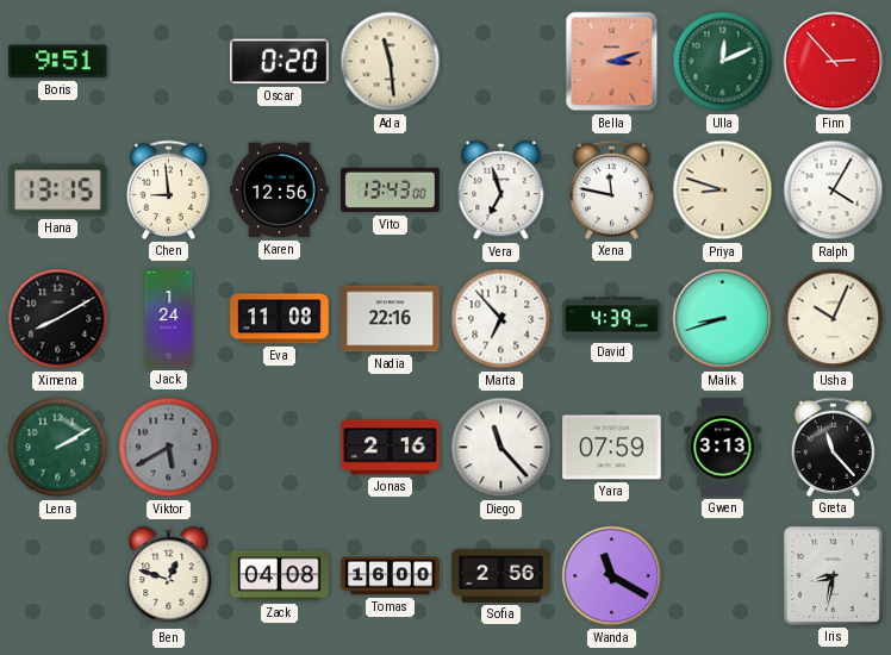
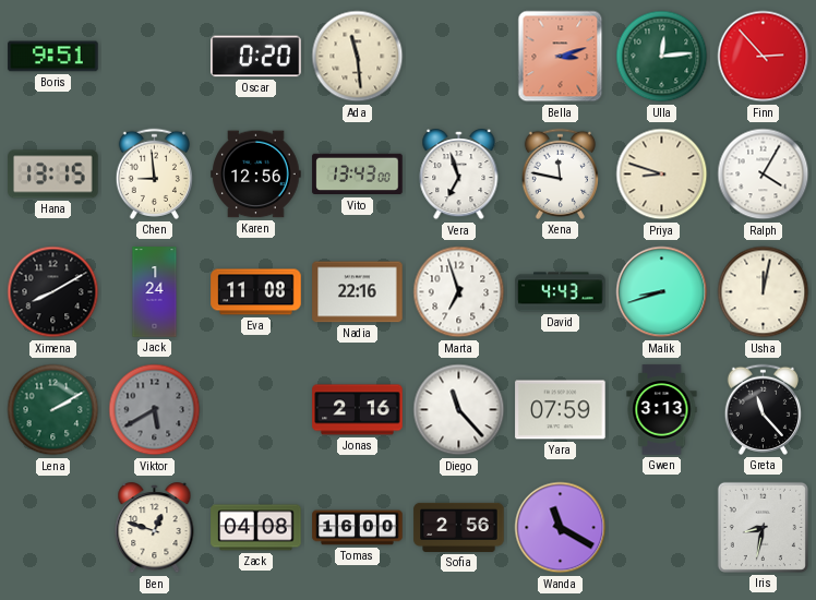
Ulla: 12:11 -> 12:14
Marta: 6:53 -> 6:57
David: 4:39 -> 4:43
Usha: 10:04 -> 12:02
